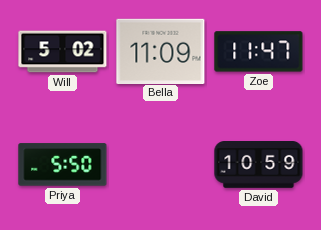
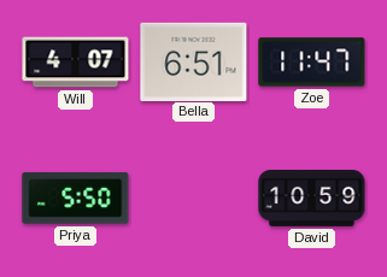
Will: 5:02 -> 4:07
Bella: 11:09 -> 6:51
